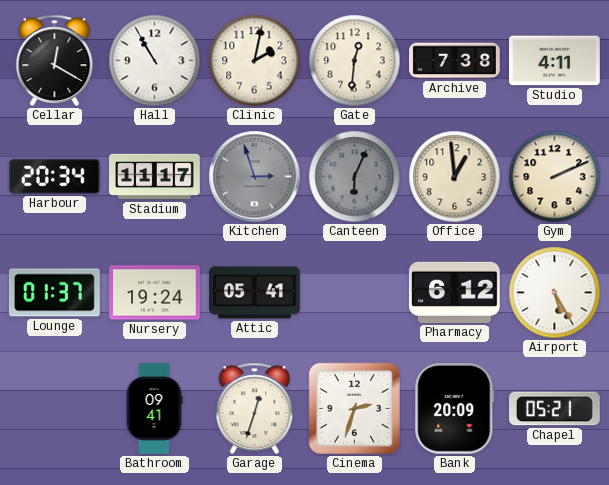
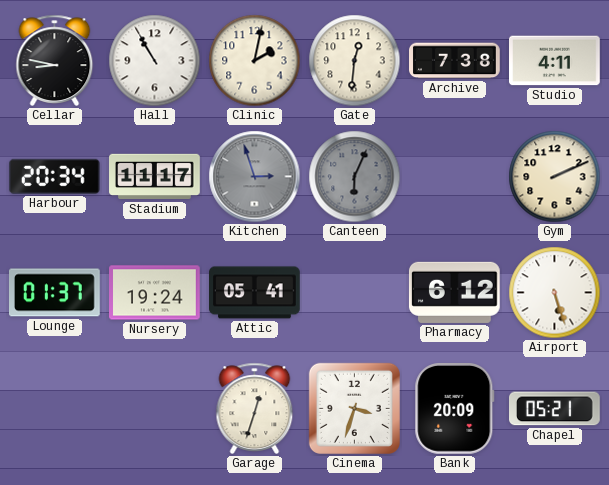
Cellar: 12:20 -> 8:47
Office: 12:59 -> none
Airport: 5:25 -> 5:27
Bathroom: 09:41 -> none
Cinema: 2:33 -> 3:33
